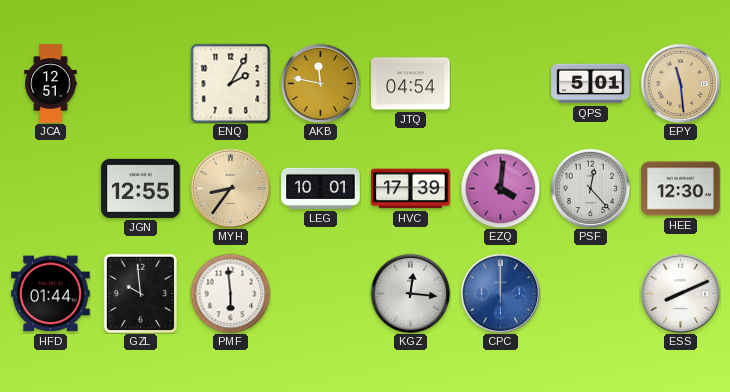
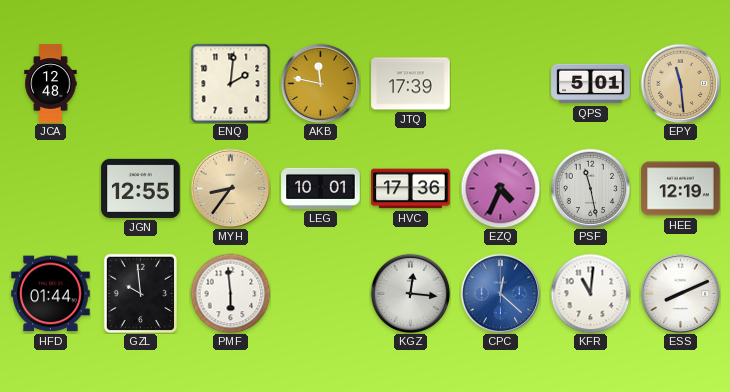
JCA: 12:51 -> 12:48
ENQ: 2:05 -> 2:01
JTQ: 04:54 -> 17:39
HVC: 17:39 -> 17:36
EZQ: 4:01 -> 4:34
PSF: 12:23 -> 11:28
HEE: 12:30 -> 12:19
CPC: 12:00 -> 12:22
KFR: none -> 11:01
